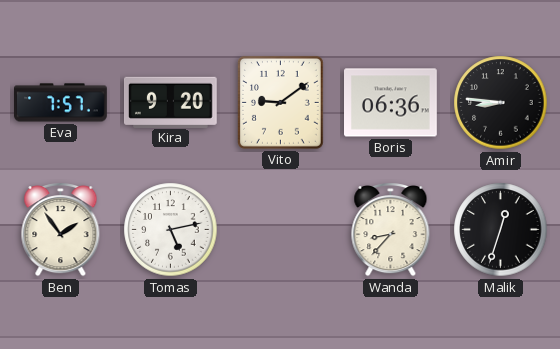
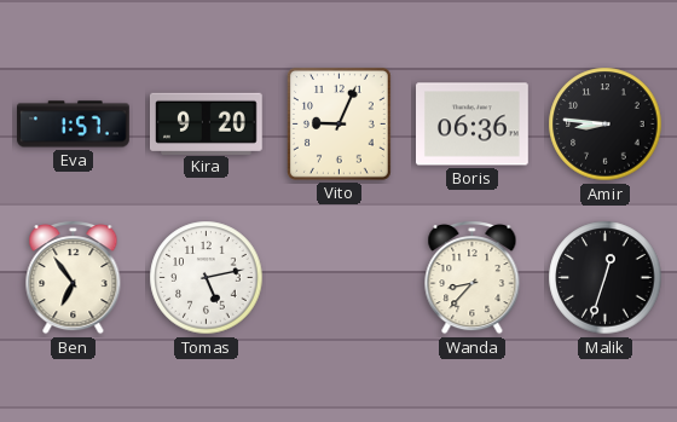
Eva: 7:57 -> 1:57
Vito: 9:09 -> 9:04
Ben: 1:54 -> 6:54
